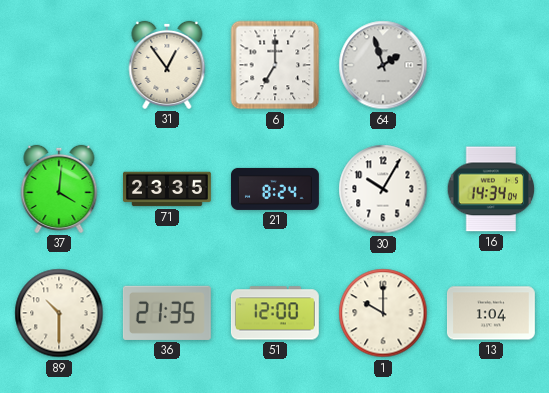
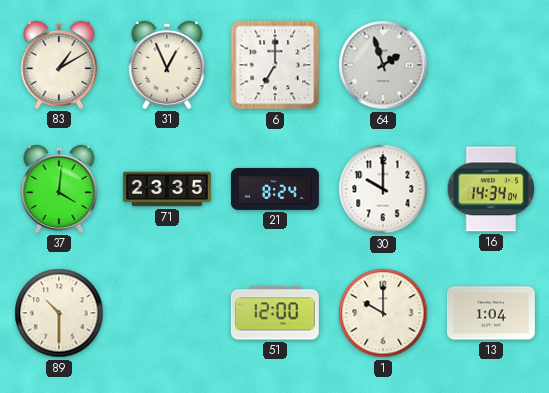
83: none -> 1:10
31: 12:54 -> 12:56
30: 10:05 -> 10:00
36: 21:35 -> none
